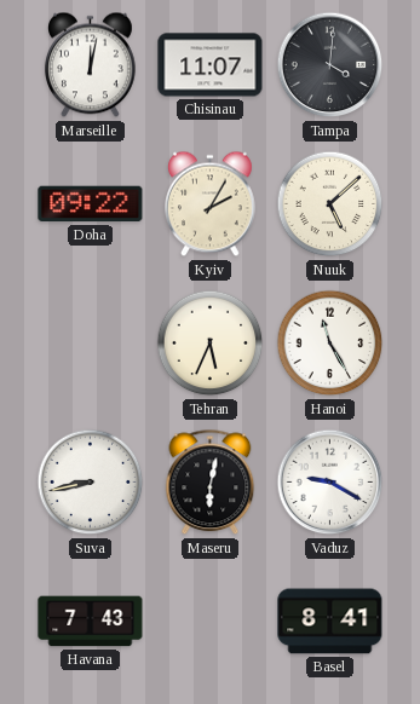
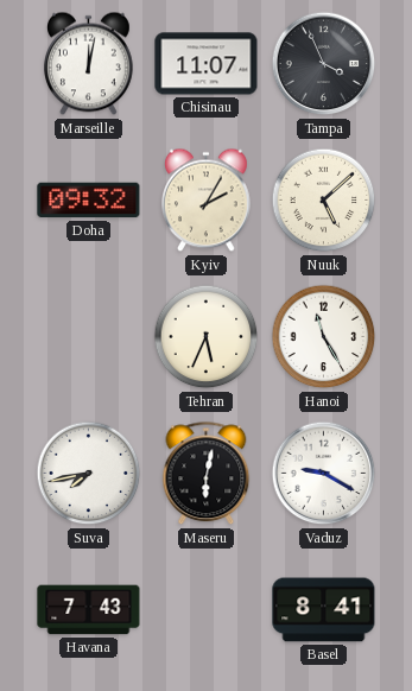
Tampa: 4:01 -> 3:56
Doha: 09:22 -> 09:32
Suva: 8:43 -> 7:43
